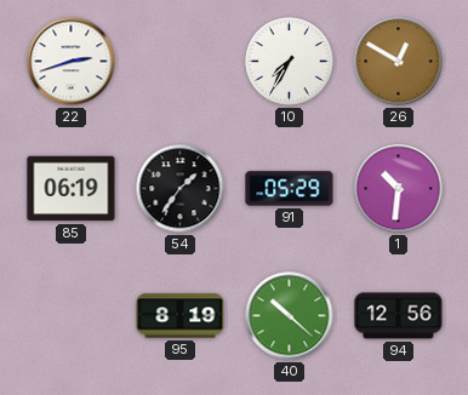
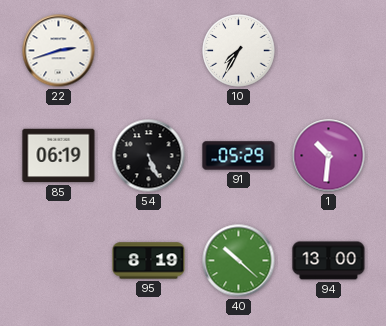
26: 12:50 -> none
54: 1:36 -> 5:26
94: 12:56 -> 13:00
